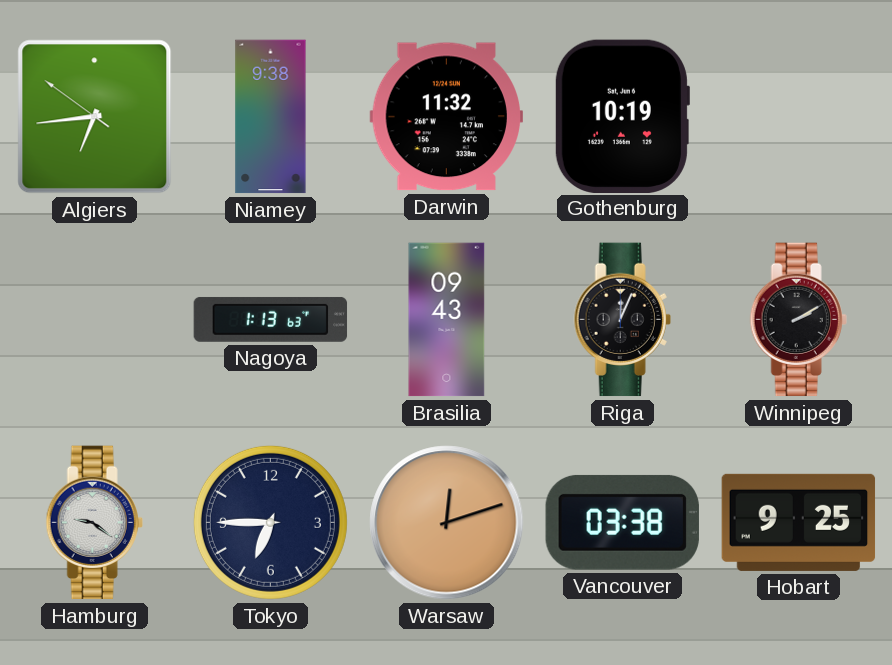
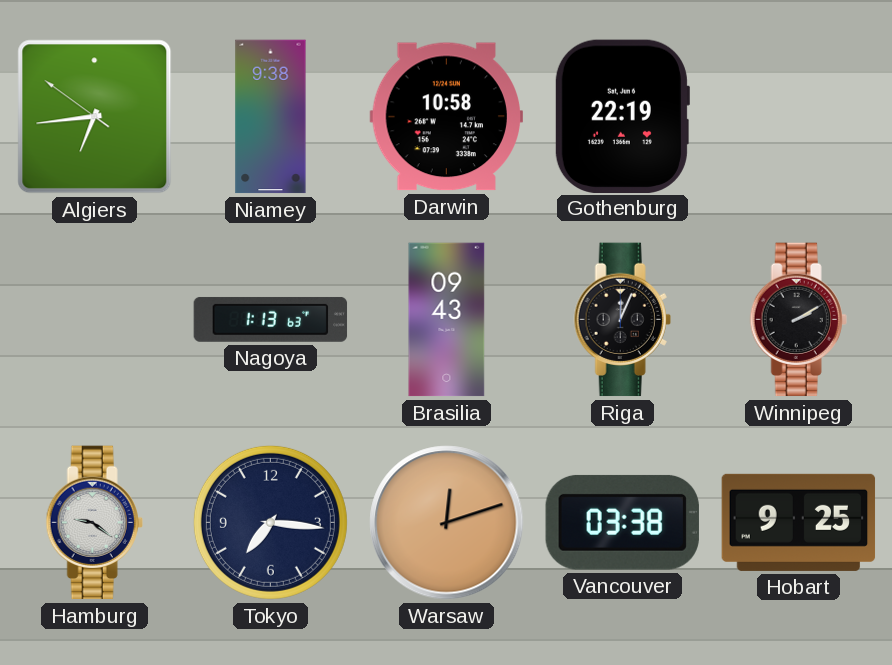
Darwin: 11:32 -> 10:58
Gothenburg: 10:19 -> 22:19
Tokyo: 6:45 -> 7:16
